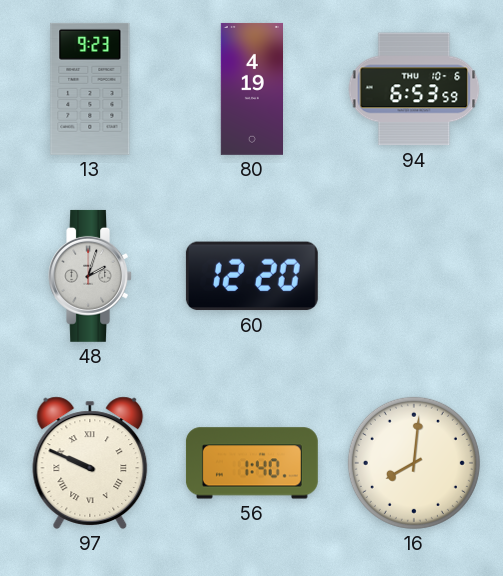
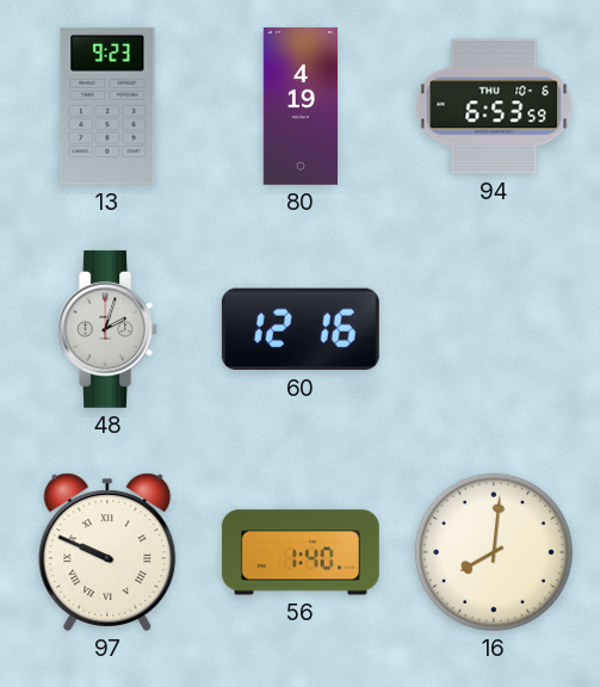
60: 12:20 -> 12:16
